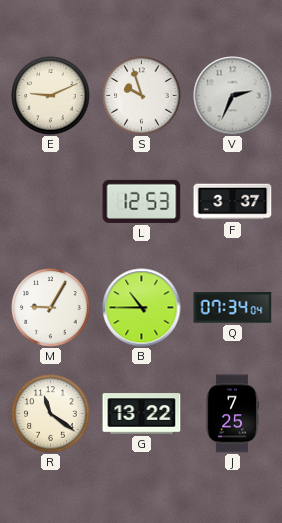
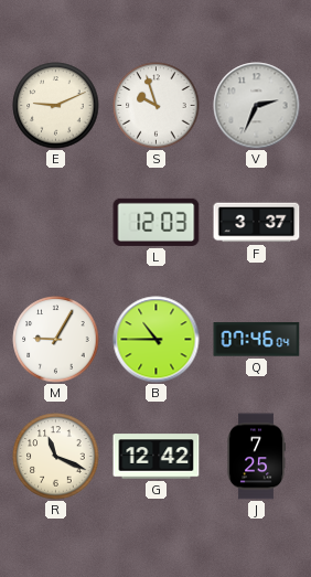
L: 12:53 -> 12:03
Q: 07:34 -> 07:46
R: 11:21 -> 11:19
G: 13:22 -> 12:42
